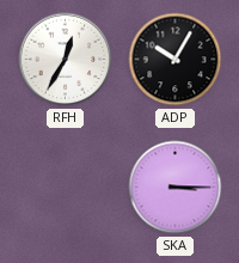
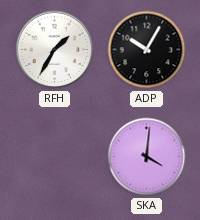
RFH: 12:35 -> 1:35
SKA: 3:15 -> 4:01
